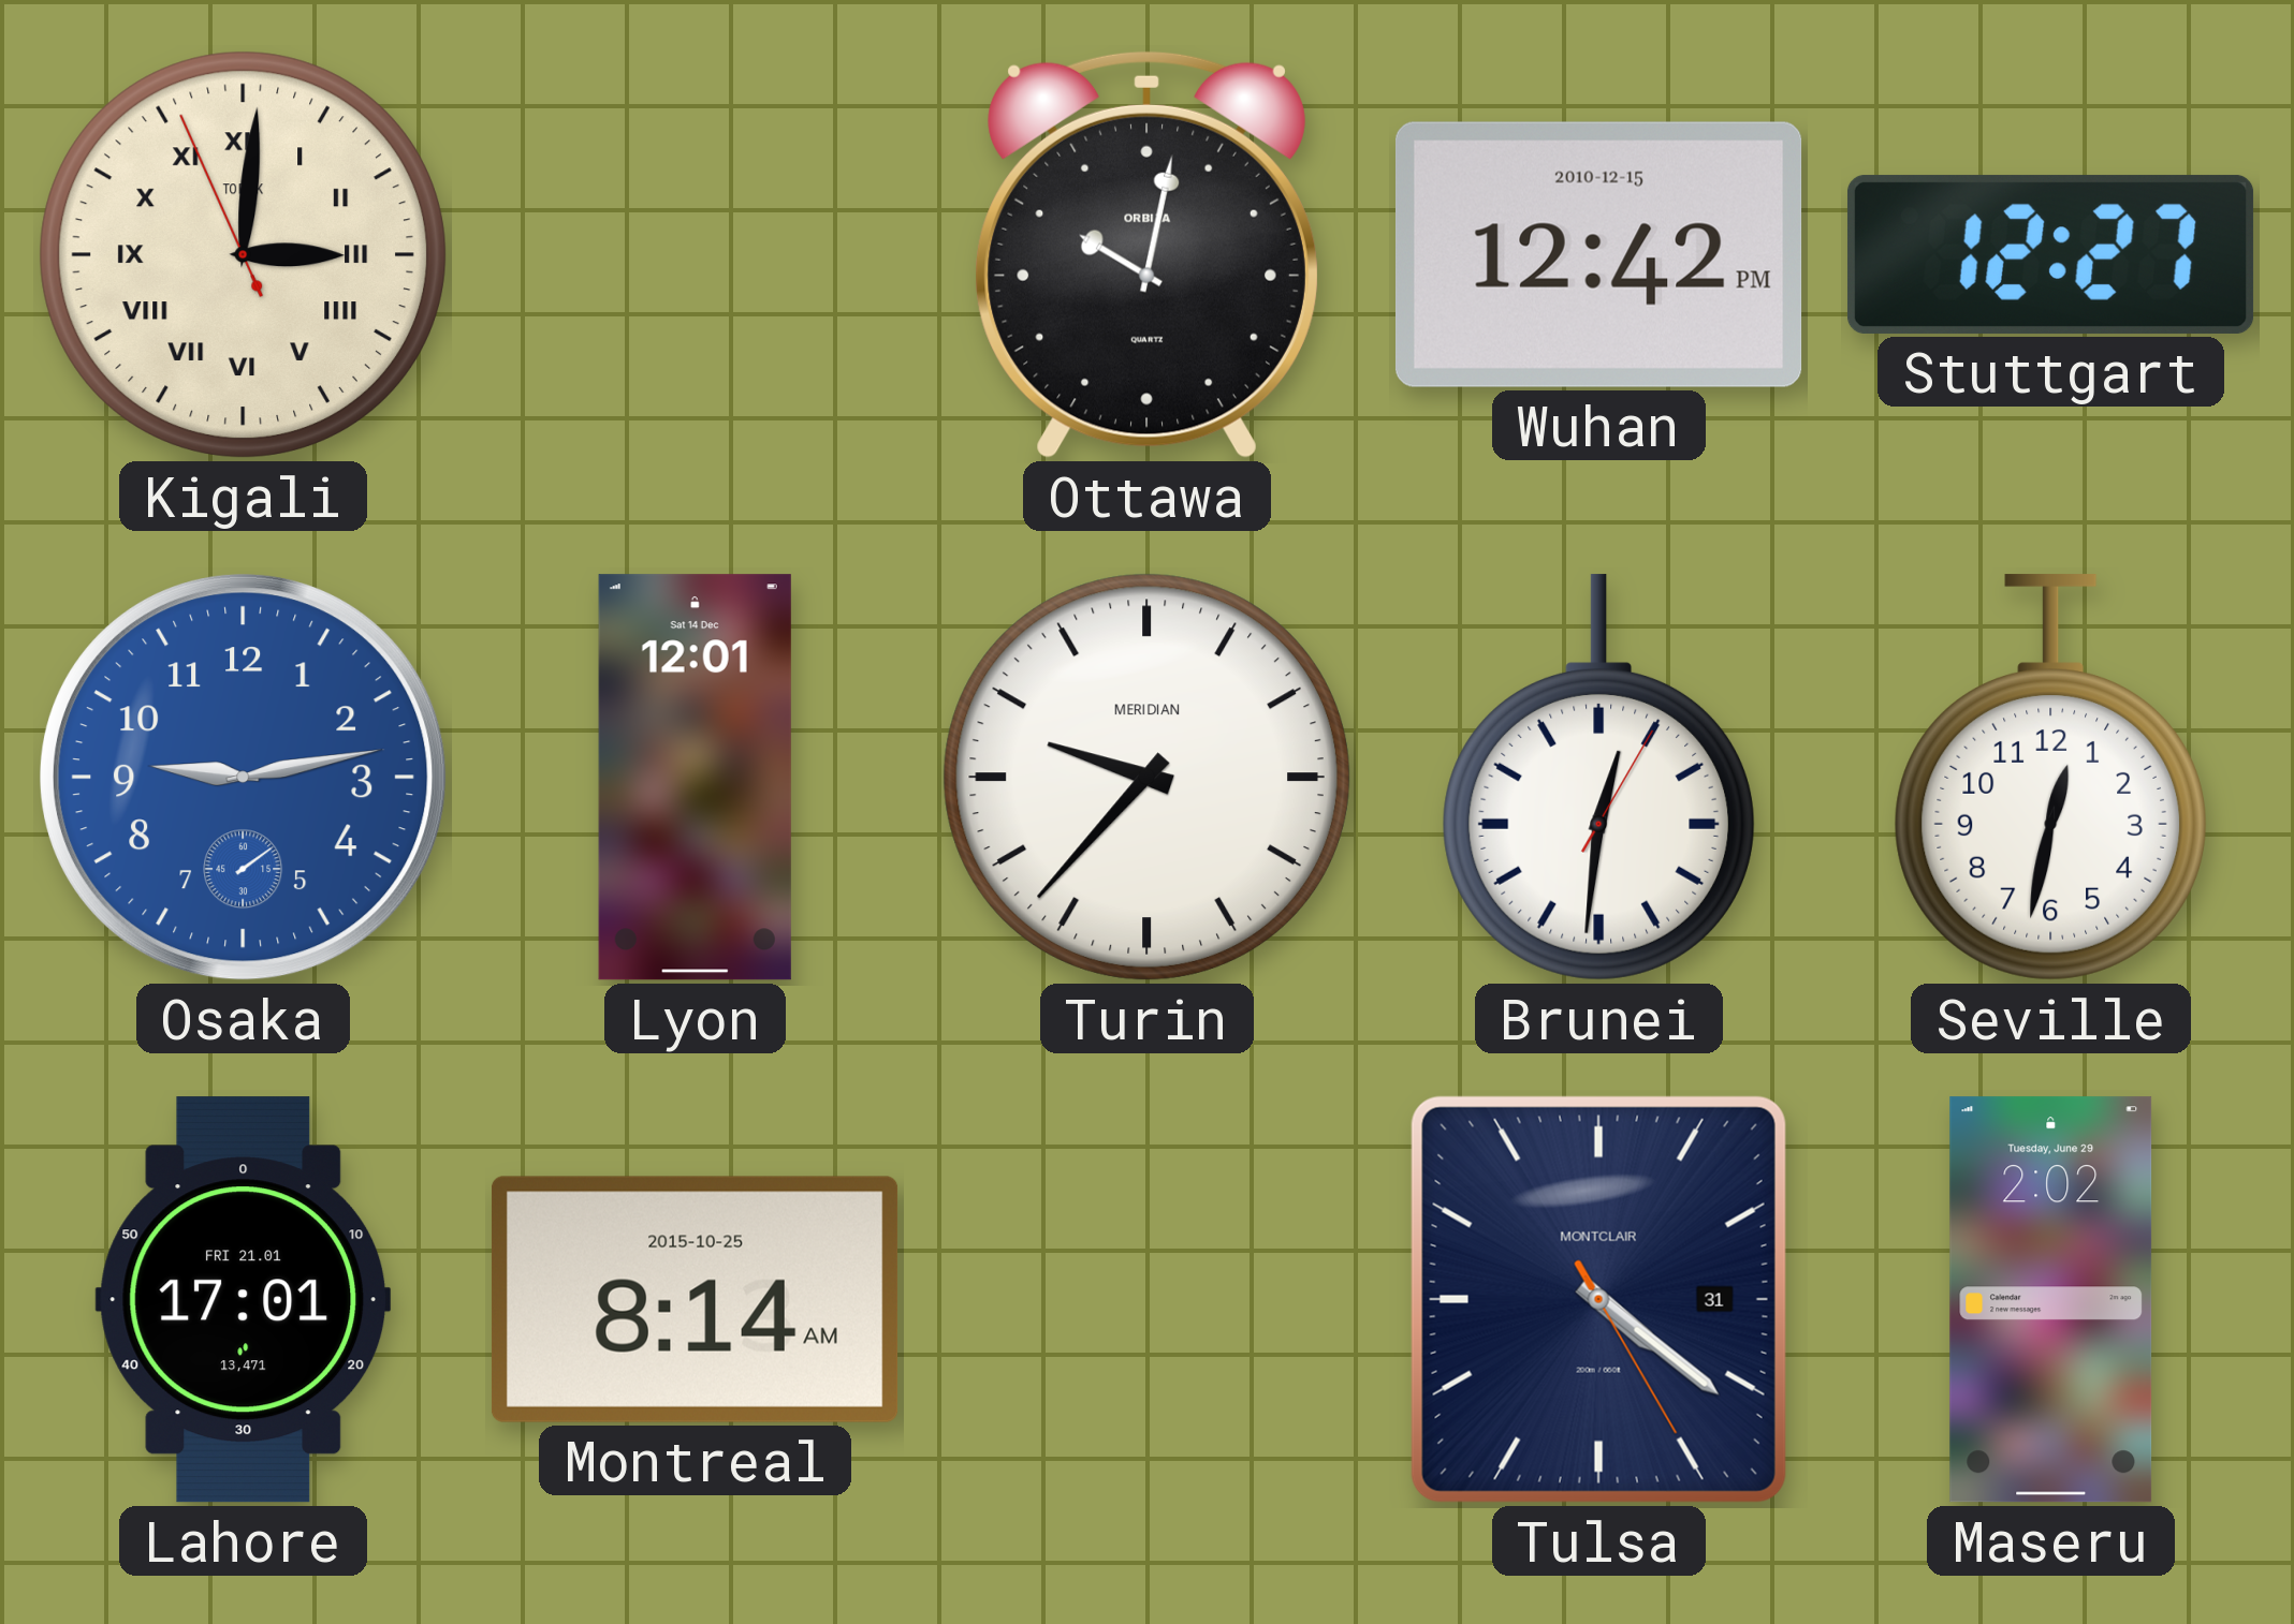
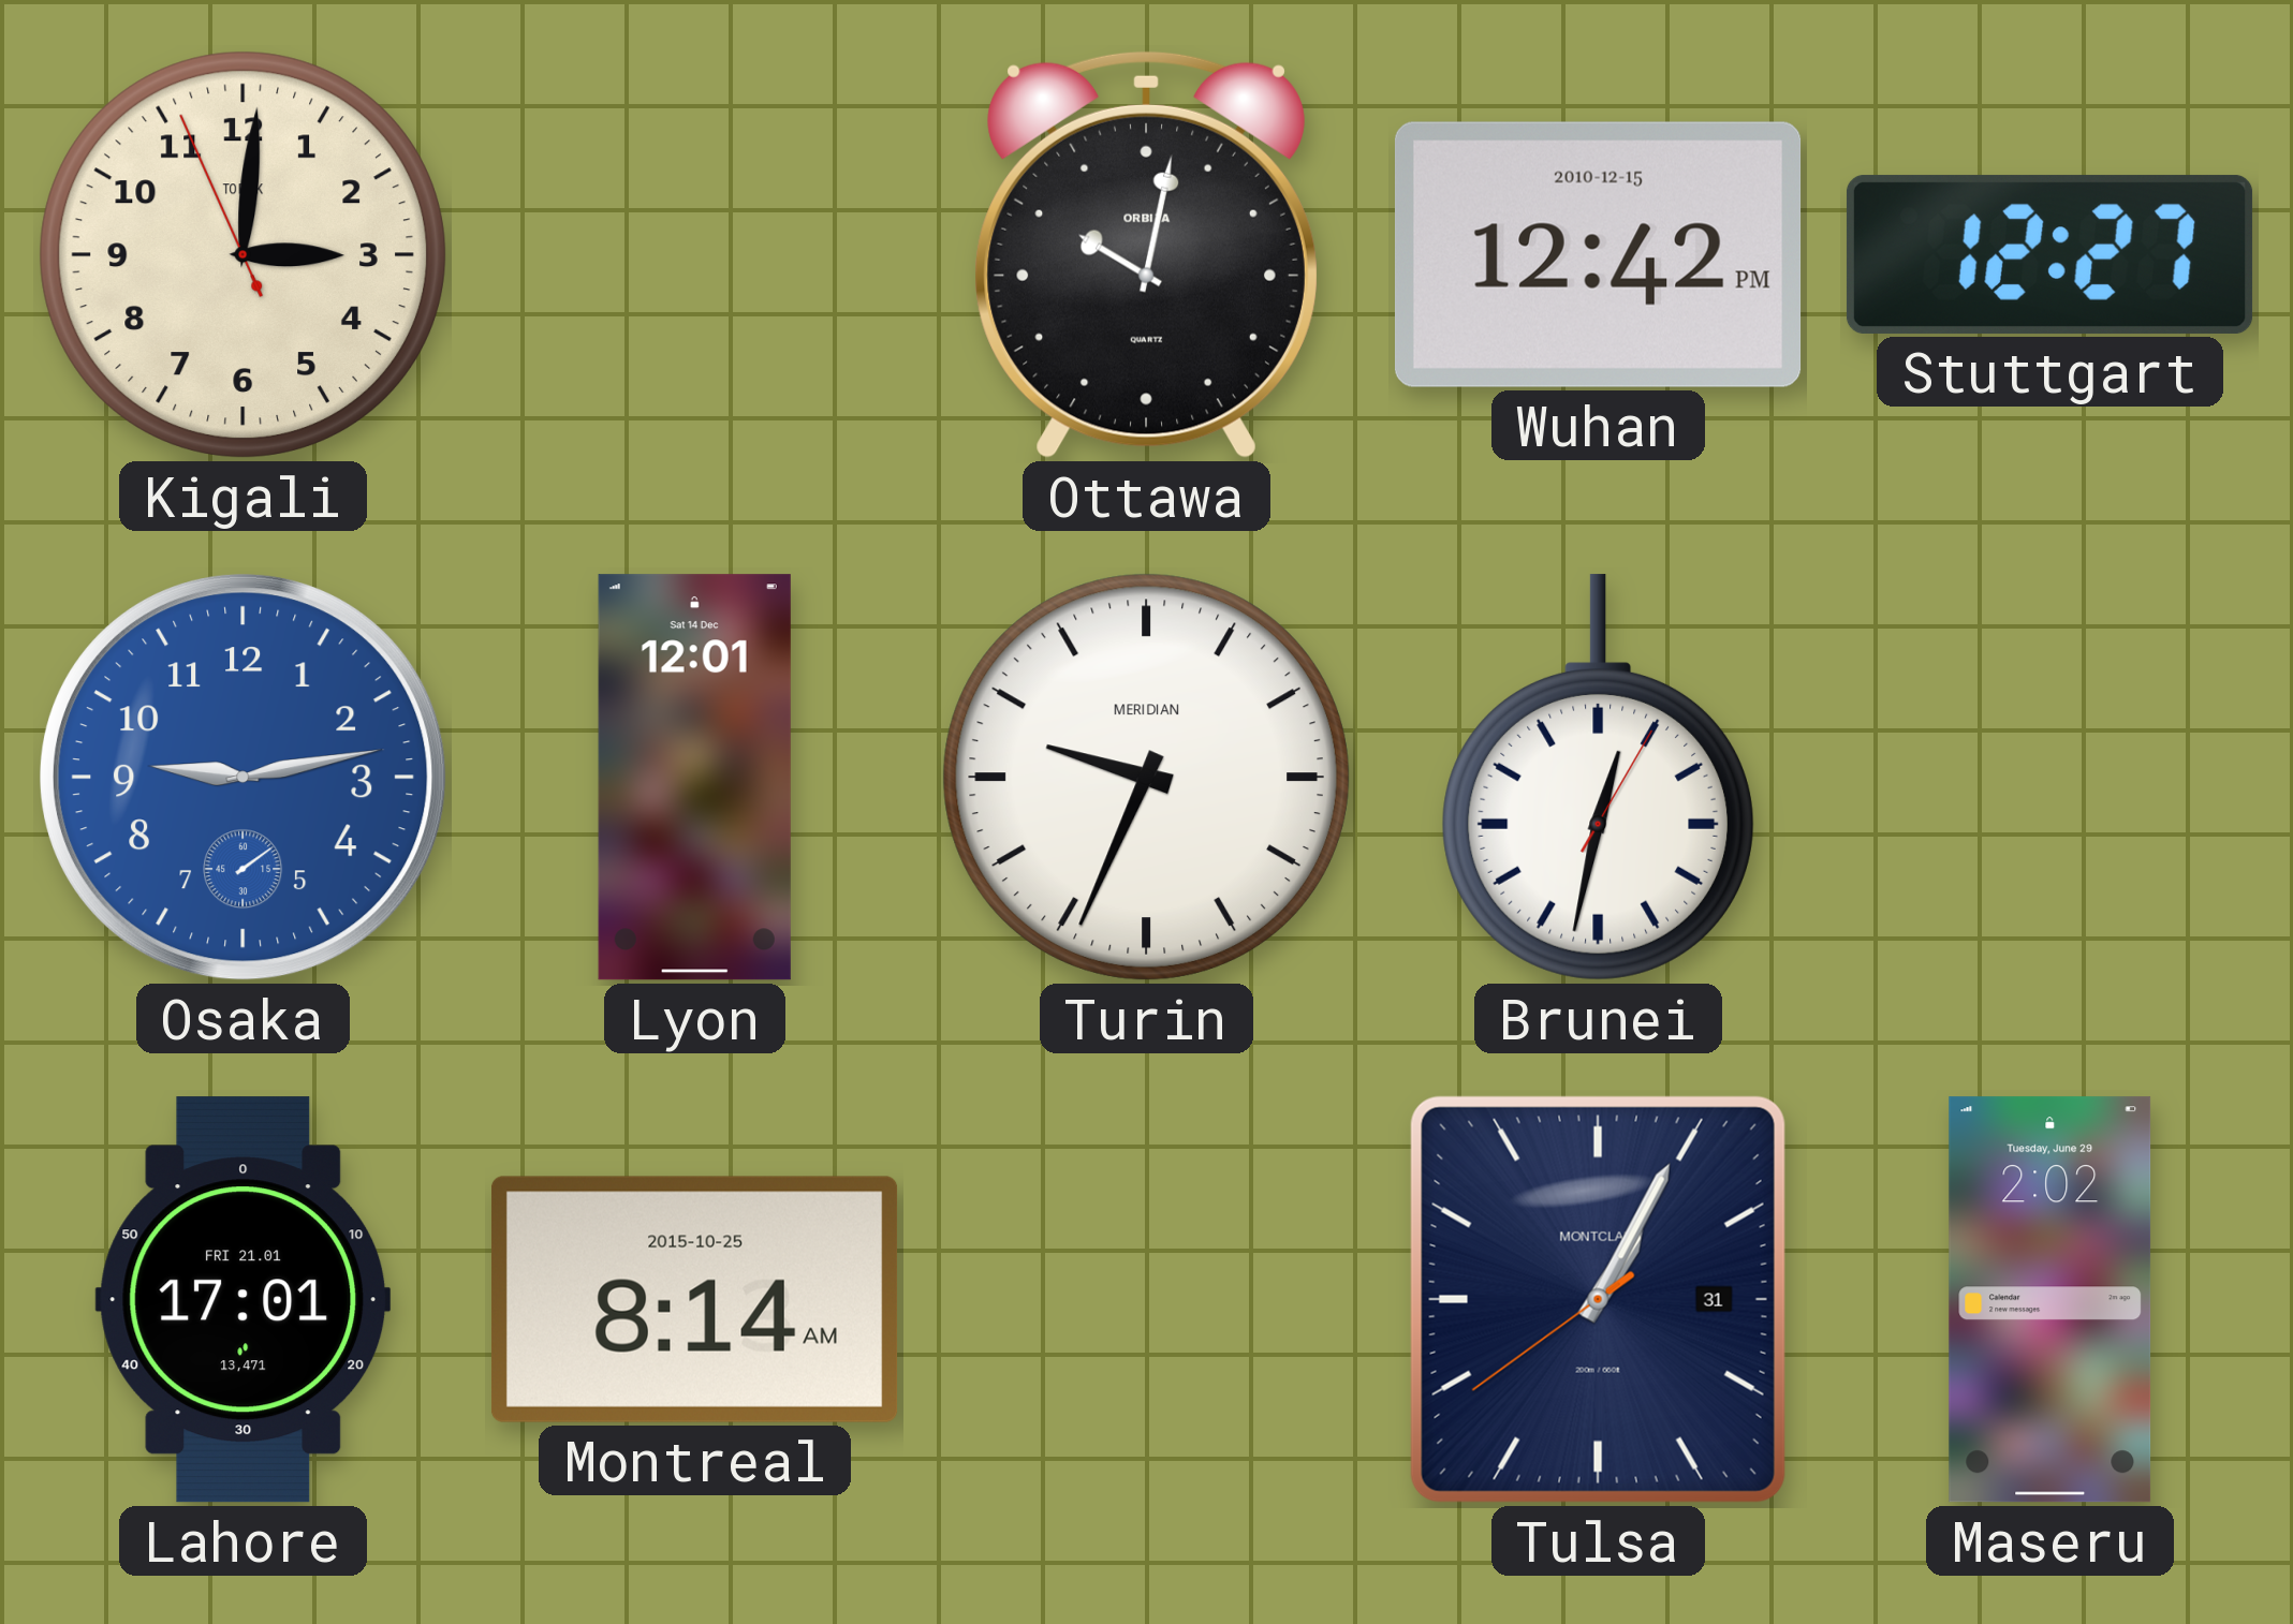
Kigali numerals: Roman -> Arabic
Turin: 9:37 -> 9:34
Brunei: 12:31 -> 12:32
Seville: 12:32 -> none
Tulsa: 4:21 -> 1:04
